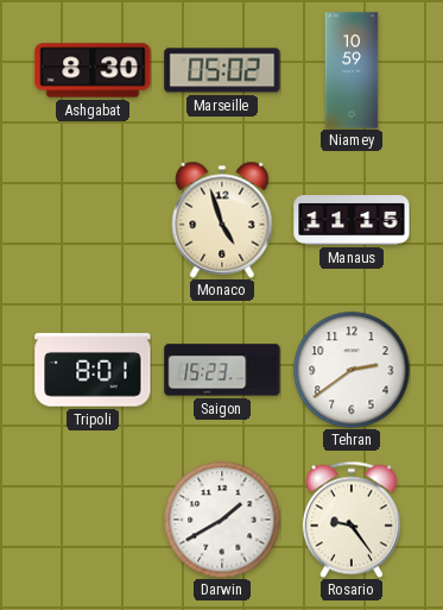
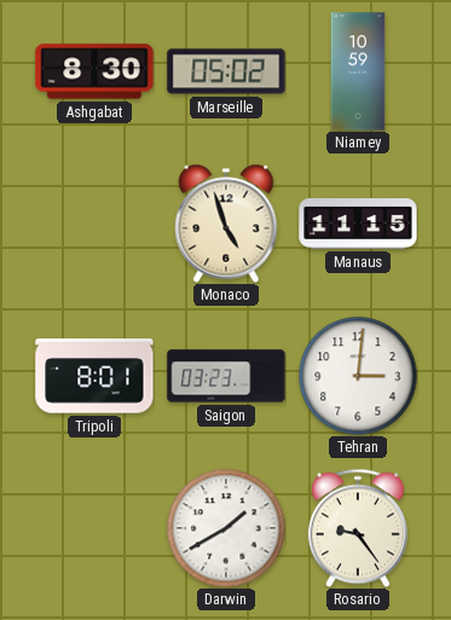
Saigon: 15:23 -> 03:23
Tehran: 2:39 -> 3:01
